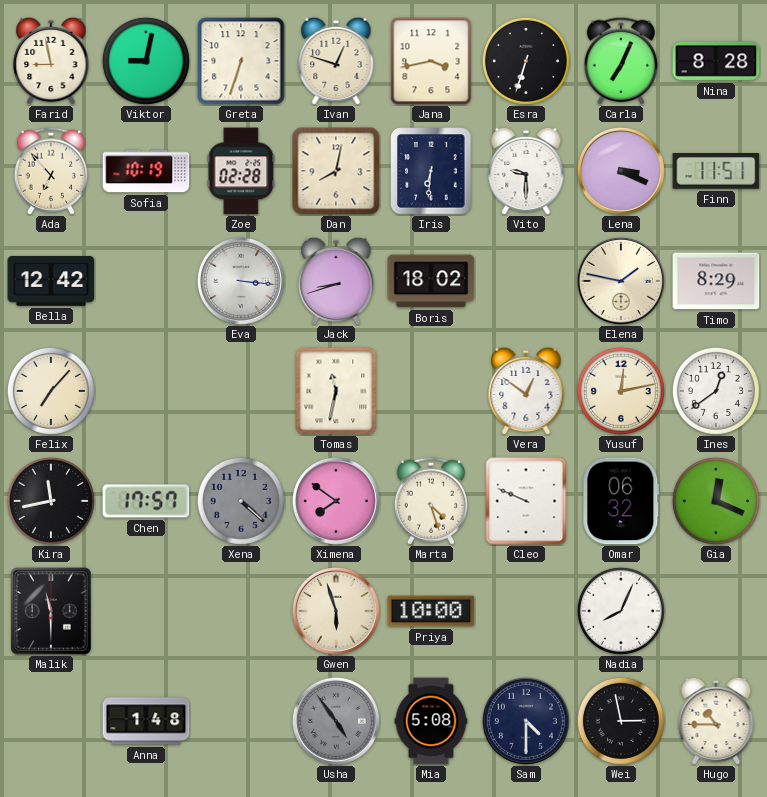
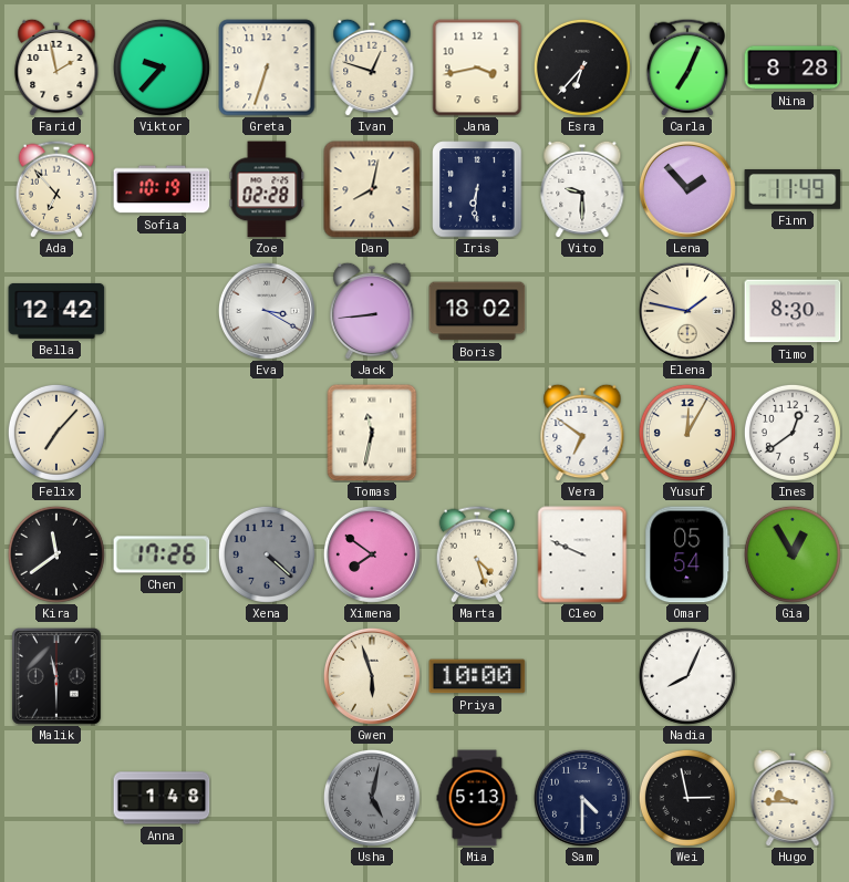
Farid: 8:58 -> 1:58
Viktor: 9:02 -> 9:37
Esra: 6:33 -> 6:37
Lena: 3:19 -> 1:53
Finn: 11:51 -> 11:49
Eva: 3:16 -> 3:20
Jack: 8:42 -> 8:44
Timo: 8:29 -> 8:30
Vera: 12:51 -> 6:51
Yusuf: 12:13 -> 12:05
Kira: 11:43 -> 11:39
Chen: 17:57 -> 17:26
Omar: 06:32 -> 05:54
Gia: 12:19 -> 12:55
Usha: 4:54 -> 5:02
Mia: 5:08 -> 5:13
Hugo: 10:45 -> 9:45
